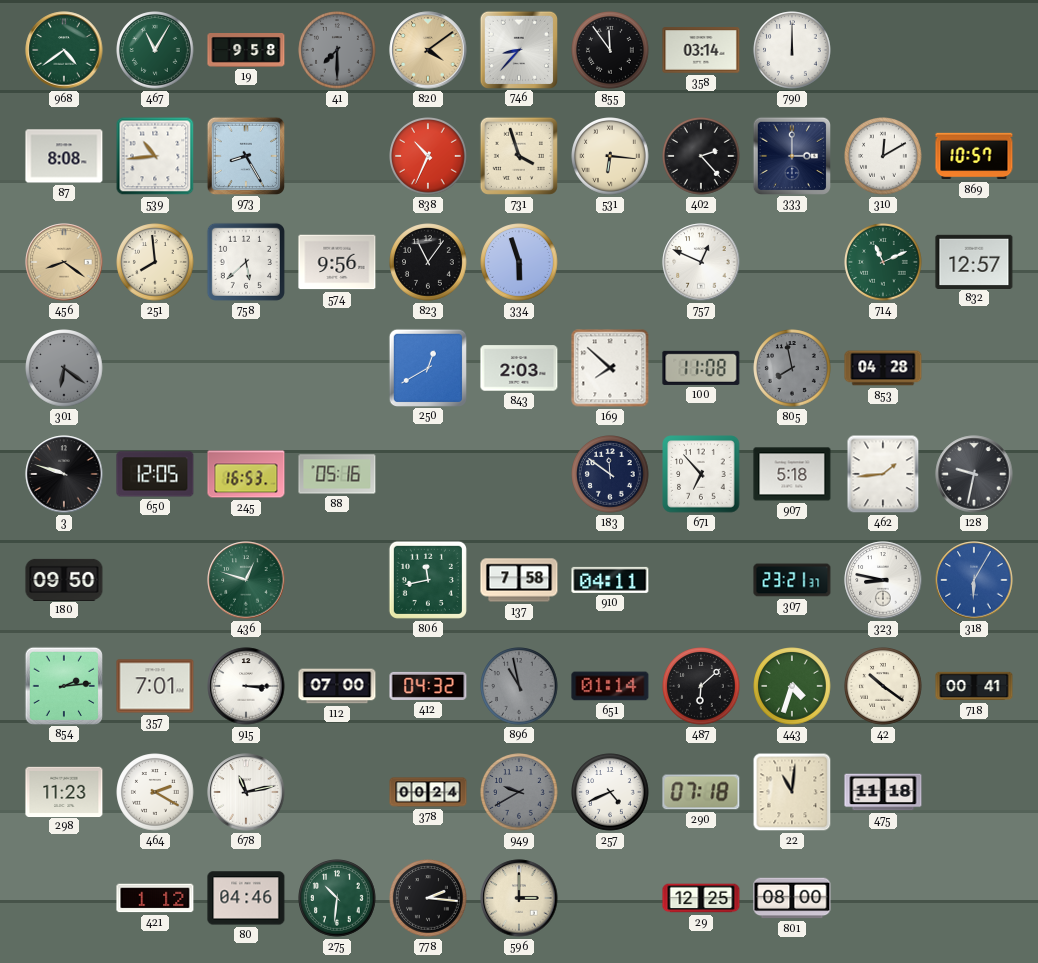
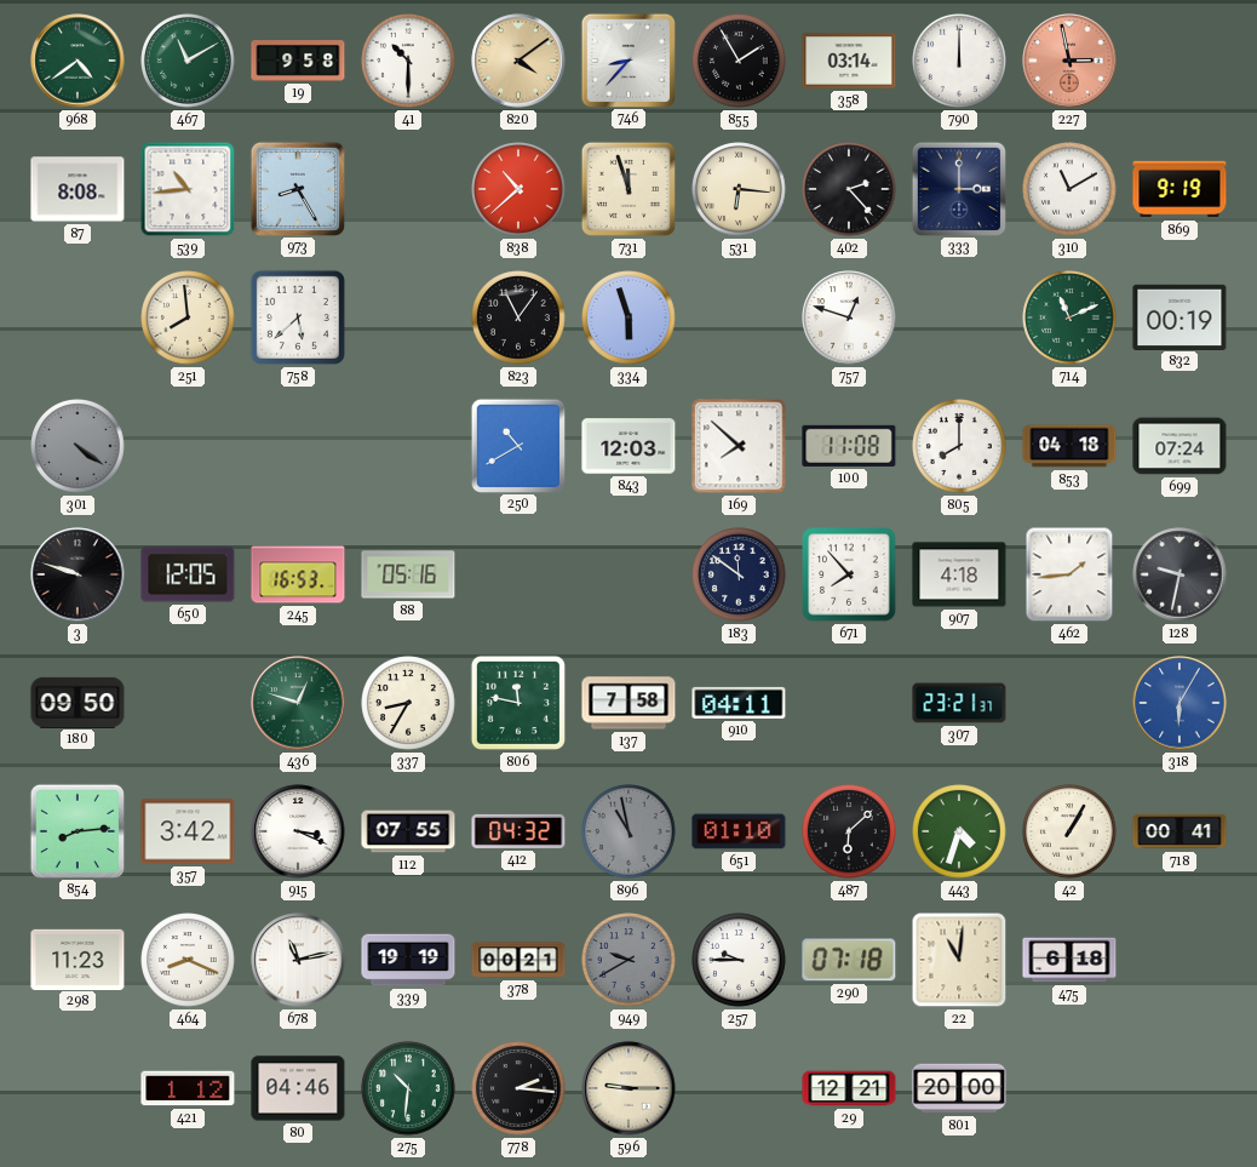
467: 11:05 -> 11:10
41: 7:30 -> 10:30
41 dial: grey -> white
855: 11:54 -> 1:55
227: none -> 2:58
838: 10:34 -> 10:38
731: 3:57 -> 11:57
310: 12:10 -> 11:10
869: 10:57 -> 9:19
456: 8:21 -> none
574: 9:56 -> none
757: 12:49 -> 12:48
832: 12:57 -> 00:19
301: 6:21 -> 4:21
250: 12:40 -> 10:40
843: 2:03 -> 12:03
805: 7:58 -> 8:00
805 dial: grey -> white
853: 04:28 -> 04:18
699: none -> 07:24
671: 6:53 -> 7:53
907: 5:18 -> 4:18
337: none -> 8:35
806: 11:43 -> 11:47
323: 8:47 -> none
854: 2:14 -> 8:14
357: 7:01 -> 3:42
915: 3:15 -> 3:19
112: 07:00 -> 07:55
651: 01:14 -> 01:10
42: 10:21 -> 1:05
464: 2:20 -> 8:19
339: none -> 19:19
378: 00:24 -> 00:21
257: 4:41 -> 9:45
475: 11:18 -> 6:18
596: 3:00 -> 9:15
29: 12:25 -> 12:21
801: 08:00 -> 20:00
